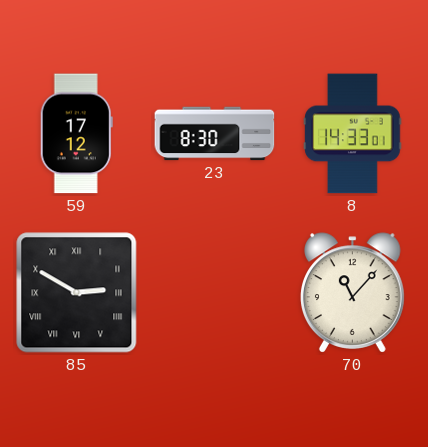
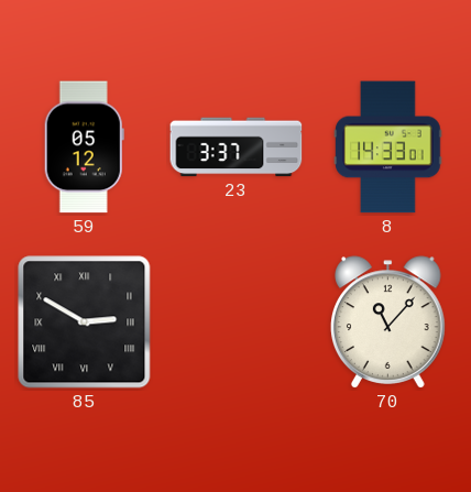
59: 17:12 -> 05:12
23: 8:30 -> 3:37
